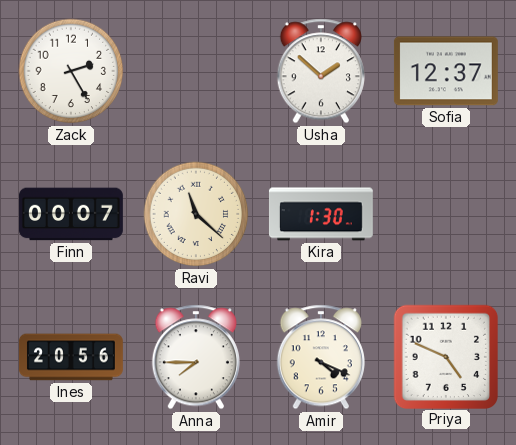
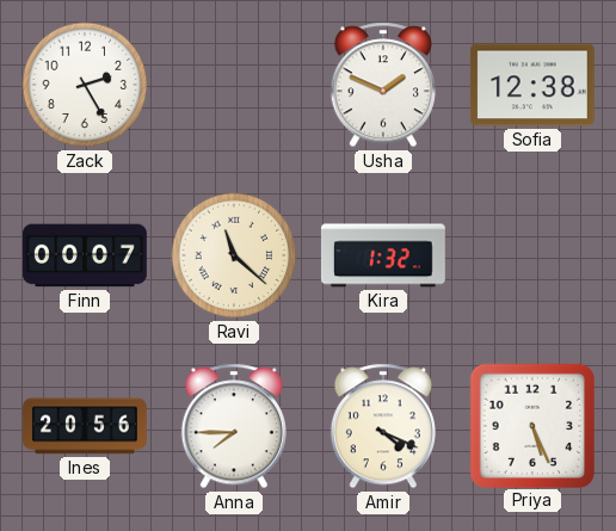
Usha: 1:52 -> 1:49
Sofia: 12:37 -> 12:38
Kira: 1:30 -> 1:32
Priya: 4:49 -> 5:26
